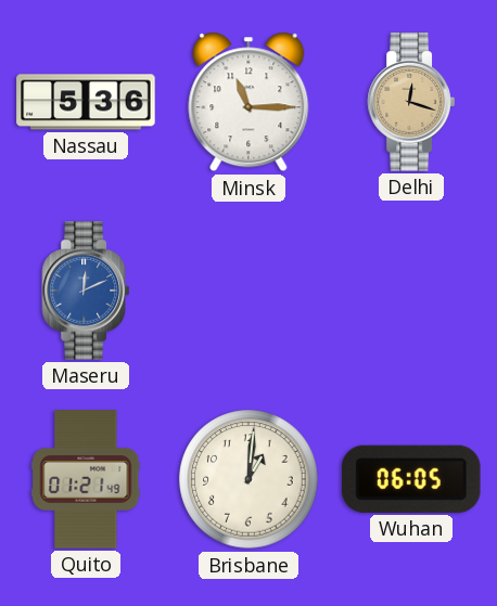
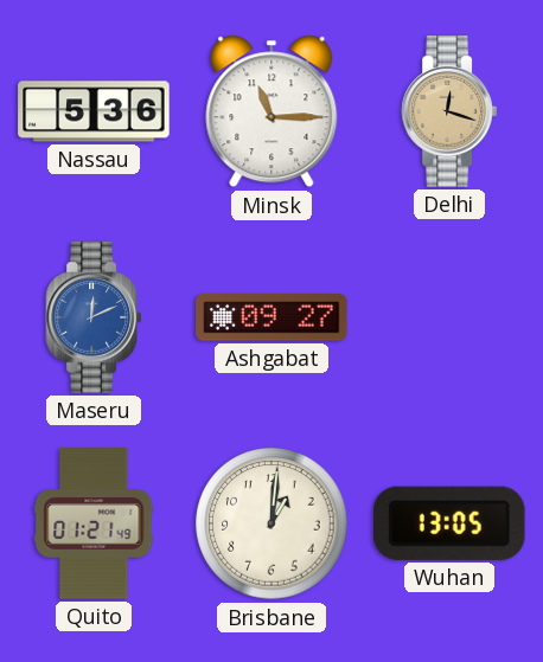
Ashgabat: none -> 09:27
Wuhan: 06:05 -> 13:05
